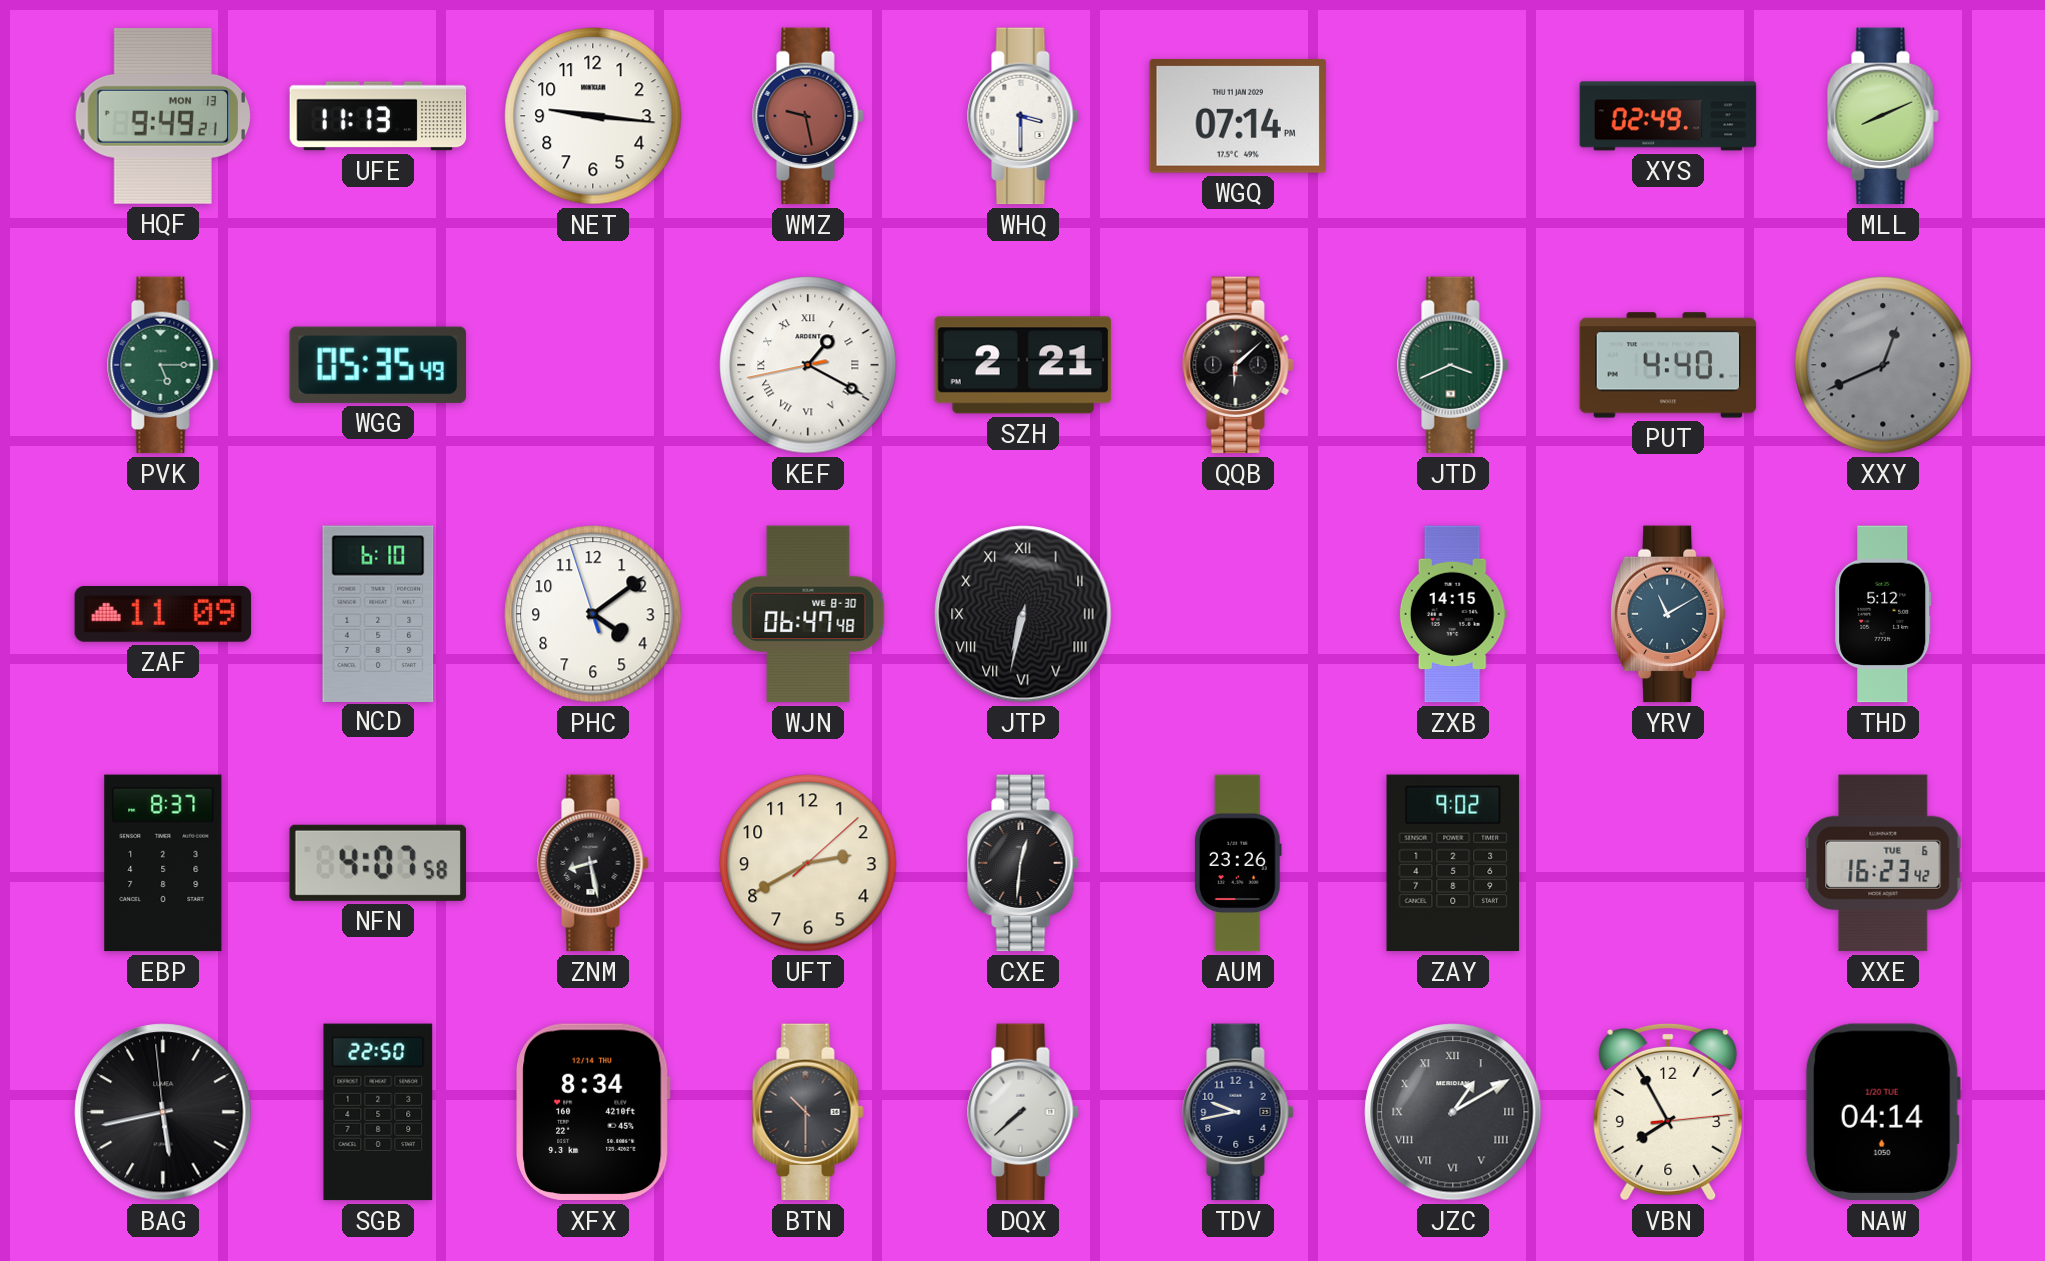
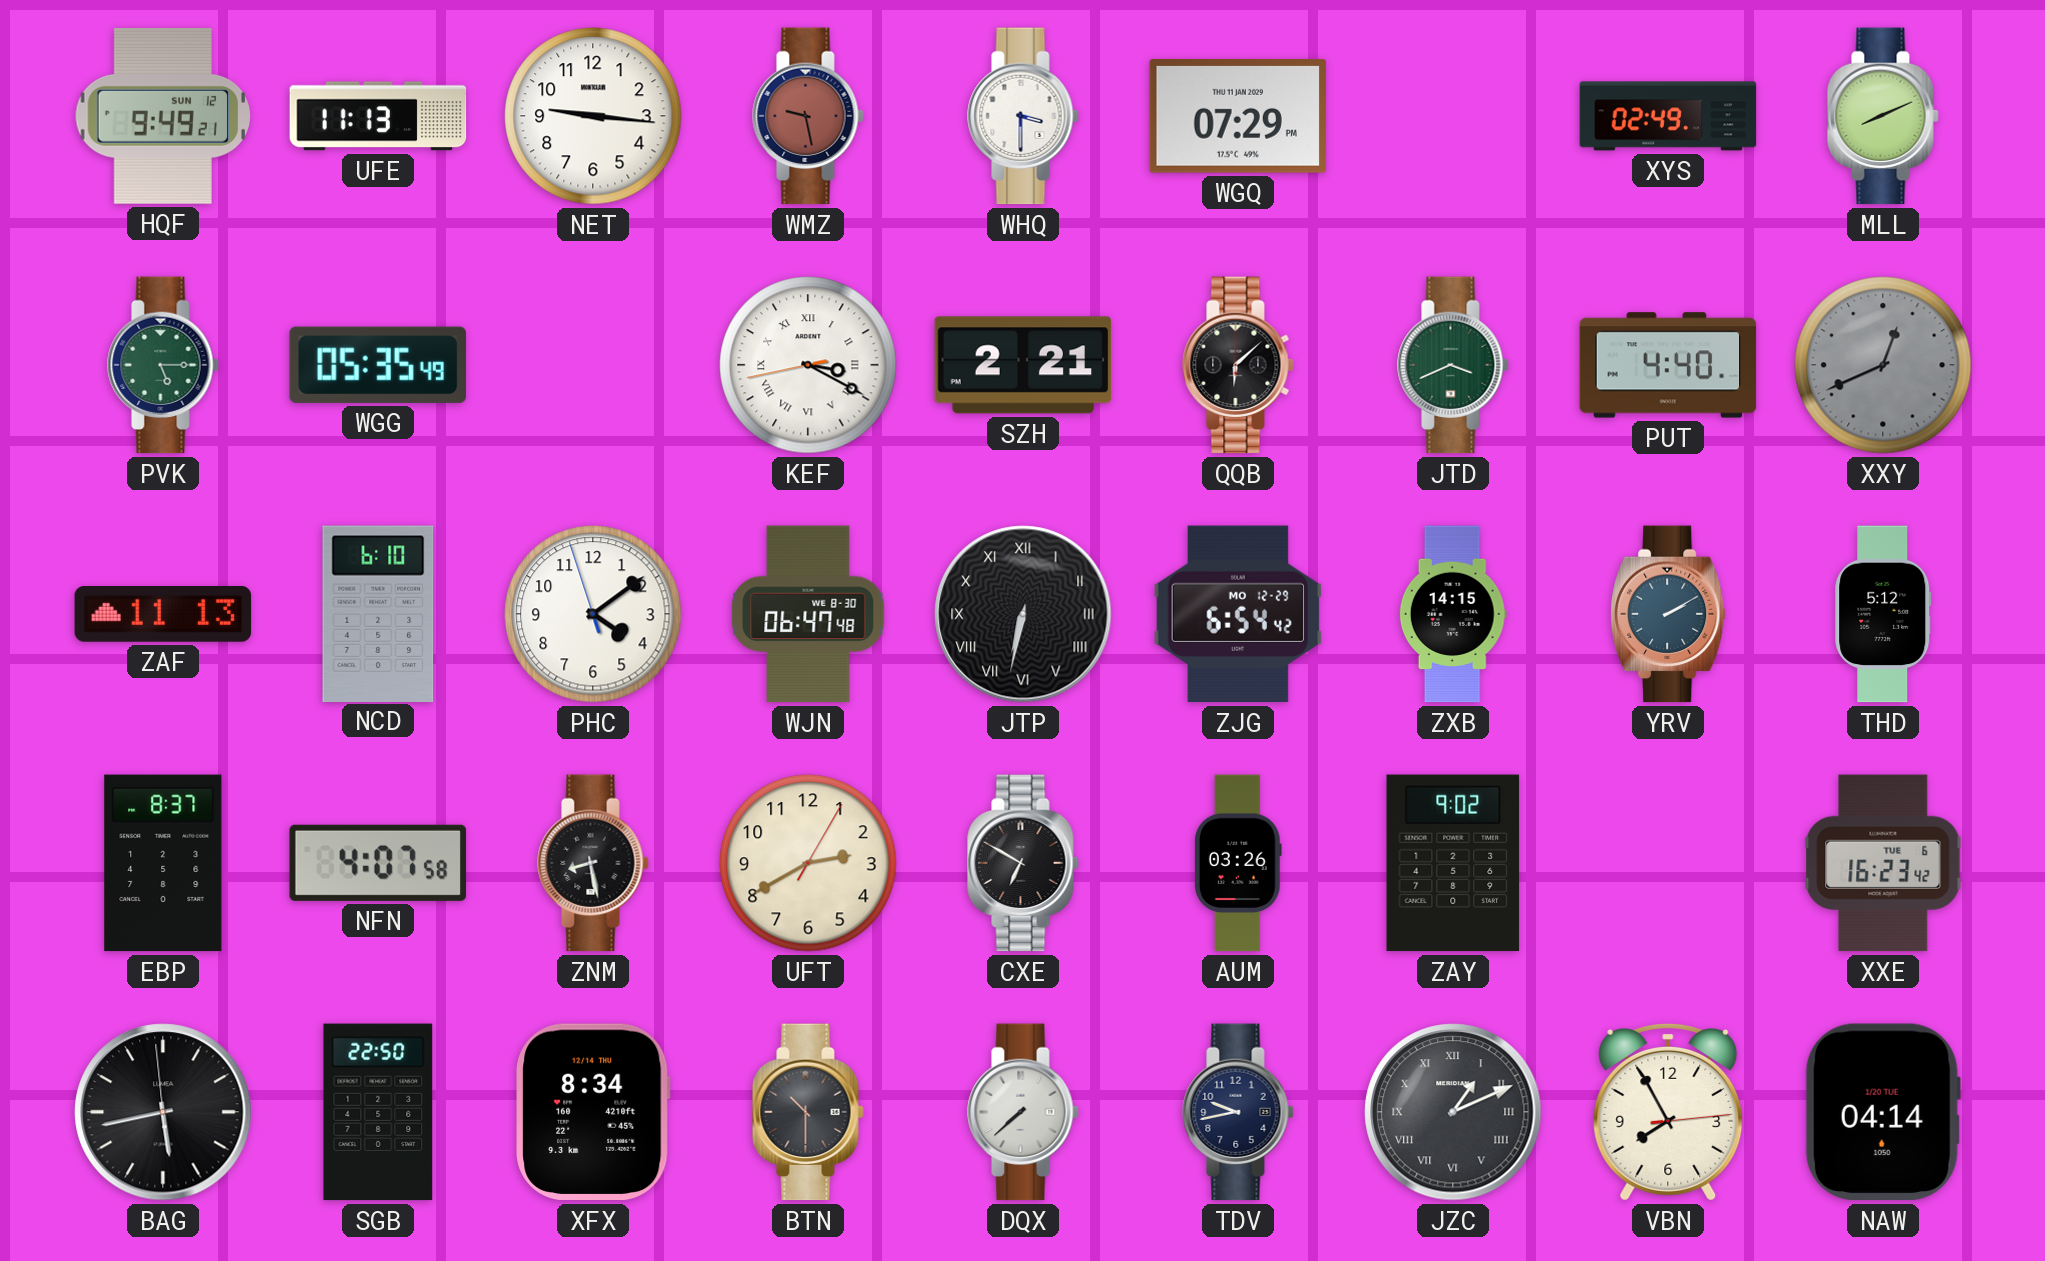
HQF date: MON 13 -> SUN 12
WGQ: 07:14 -> 07:29
KEF: 1:19 -> 3:19
ZAF: 11:09 -> 11:13
ZJG: none -> 6:54
YRV: 11:10 -> 2:10
UFT: 2:40:08 -> 2:40:05
CXE: 12:31 -> 6:50
AUM: 23:26 -> 03:26
JZC: 1:10 -> 1:11
